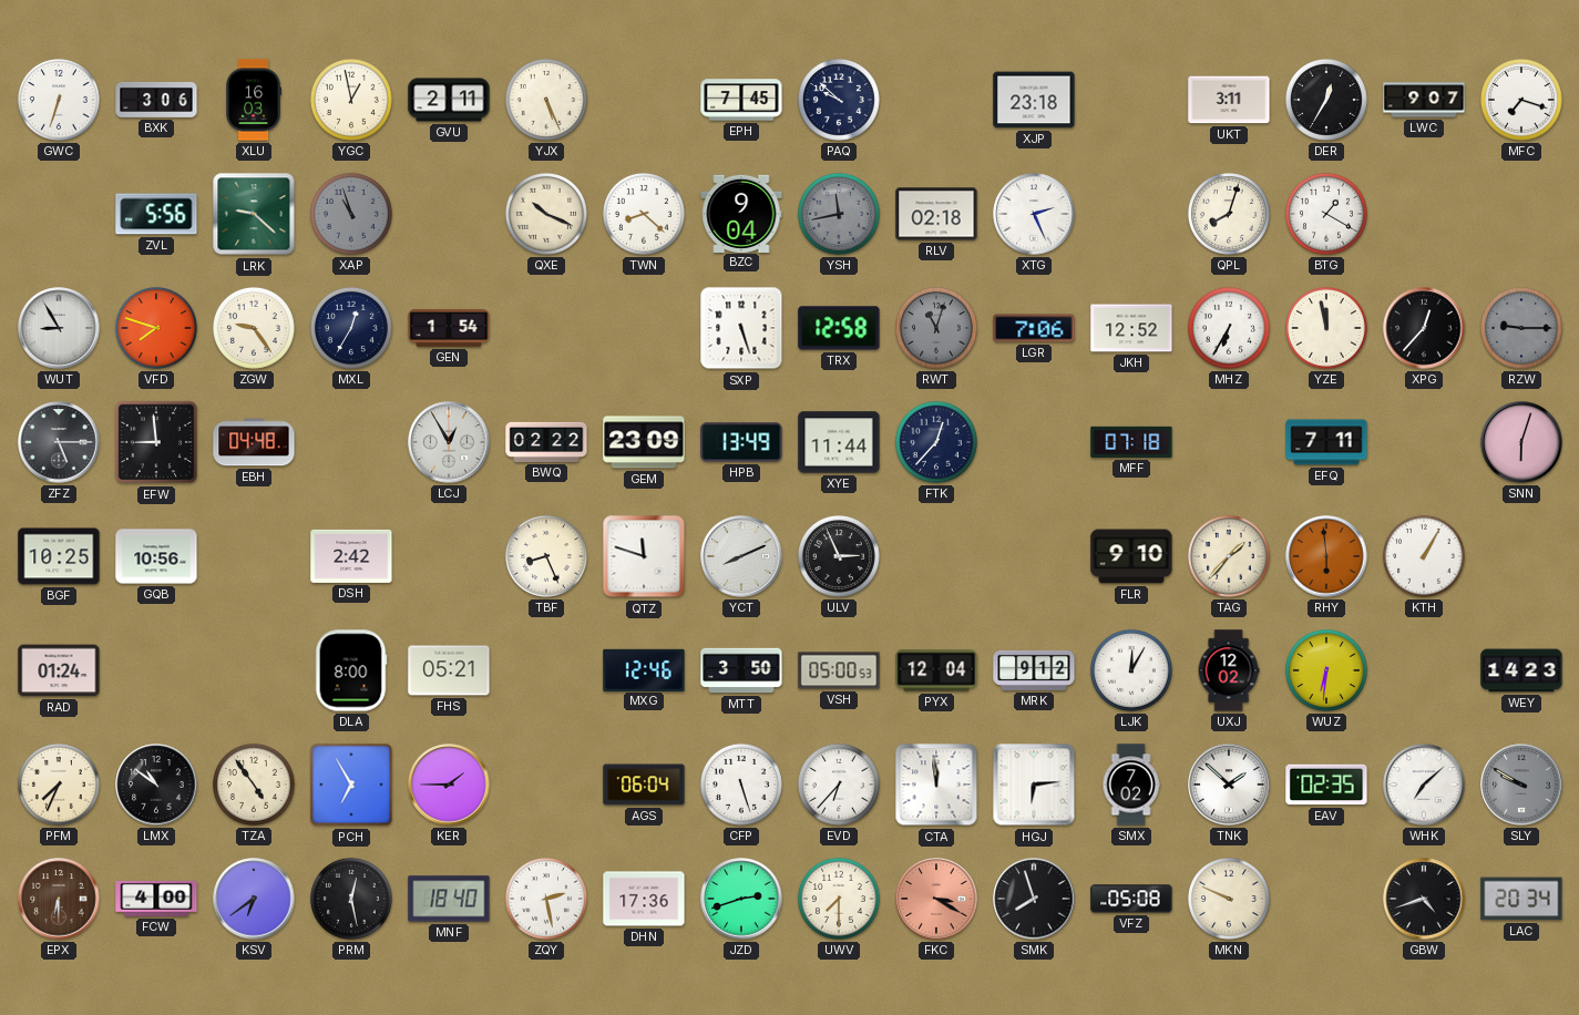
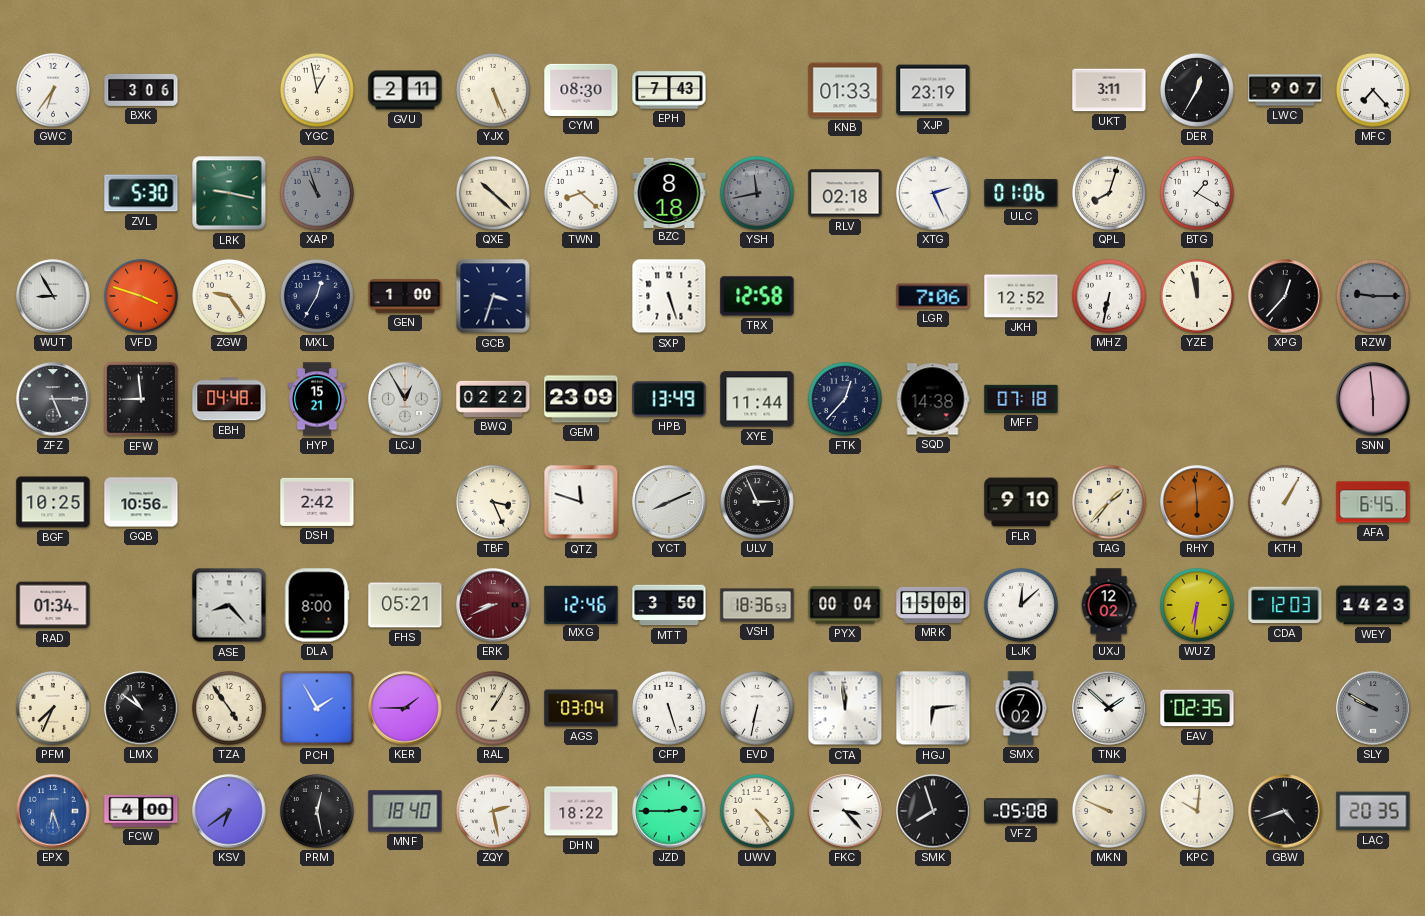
GWC: 6:33 -> 6:36
XLU: 16:03 -> none
CYM: none -> 08:30
EPH: 7:45 -> 7:43
PAQ: 9:52 -> none
KNB: none -> 01:33
XJP: 23:18 -> 23:19
MFC: 7:18 -> 7:23
ZVL: 5:56 -> 5:30
LRK: 9:22 -> 9:17
QXE: 10:19 -> 10:22
BZC: 9:04 -> 8:18
ULC: none -> 01:06
VFD: 7:48 -> 3:48
GEN: 1:54 -> 1:00
GCB: none -> 3:33
RWT: 11:03 -> none
MHZ: 6:35 -> 6:32
HYP: none -> 15:21
SQD: none -> 14:38
EFQ: 7:11 -> none
SNN: 6:03 -> 5:59
TBF: 8:26 -> 3:26
AFA: none -> 6:45
RAD: 01:24 -> 01:34
ASE: none -> 8:23
ERK: none -> 8:41
VSH: 05:00 -> 18:36
PYX: 12:04 -> 00:04
MRK: 9:12 -> 15:08
LJK: 12:05 -> 12:08
CDA: none -> 12:03
PCH: 6:55 -> 1:55
RAL: none -> 1:05
AGS: 06:04 -> 03:04
EVD: 6:37 -> 6:32
WHK: 7:08 -> none
EPX: 6:30 -> 6:27
EPX dial: brown -> blue
DHN: 17:36 -> 18:22
JZD: 2:42 -> 2:45
UWV: 7:30 -> 4:24
FKC: 3:20 -> 3:23
FKC dial: salmon -> white
KPC: none -> 10:01
LAC: 20:34 -> 20:35
